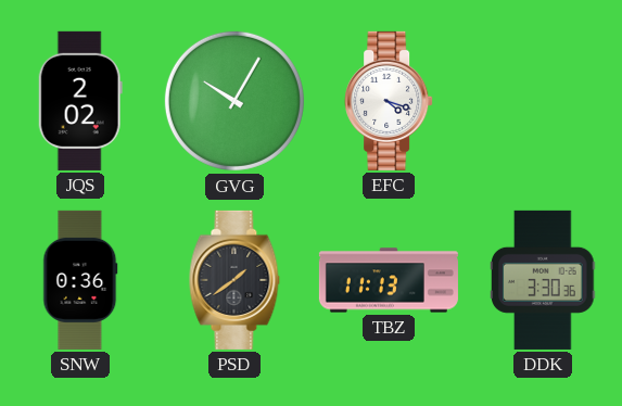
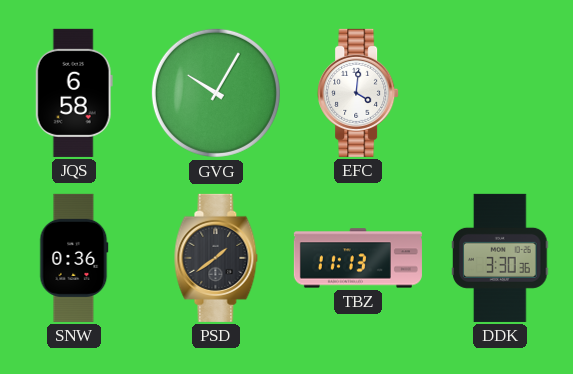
JQS: 2:02 -> 6:58
EFC: 4:18 -> 4:01
